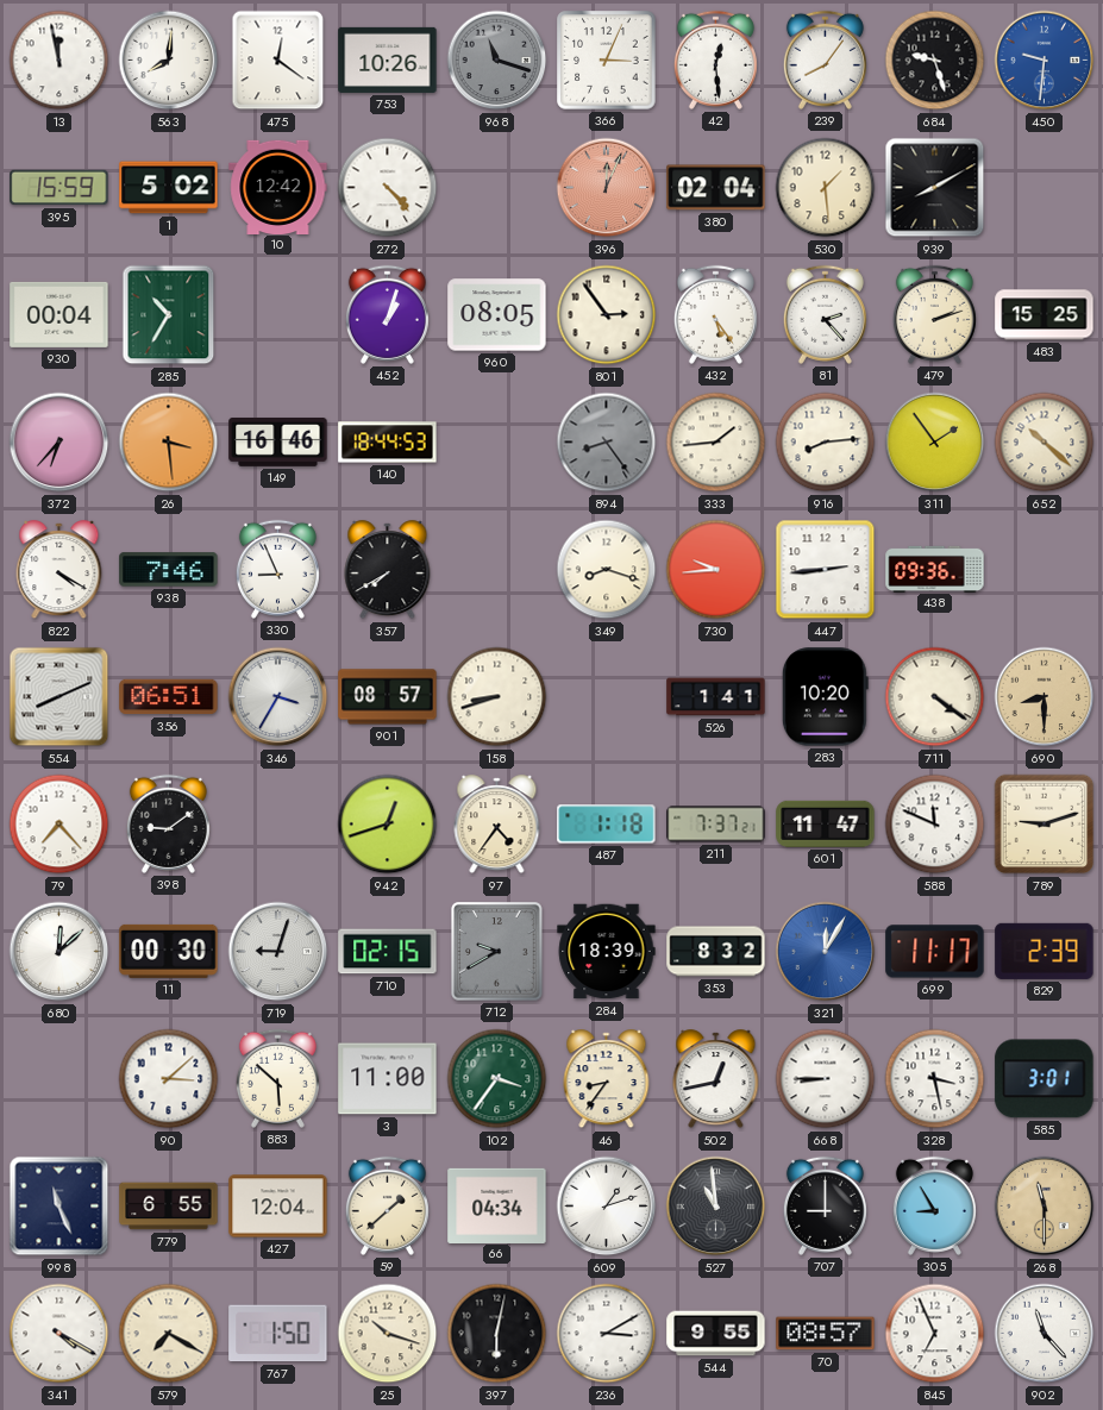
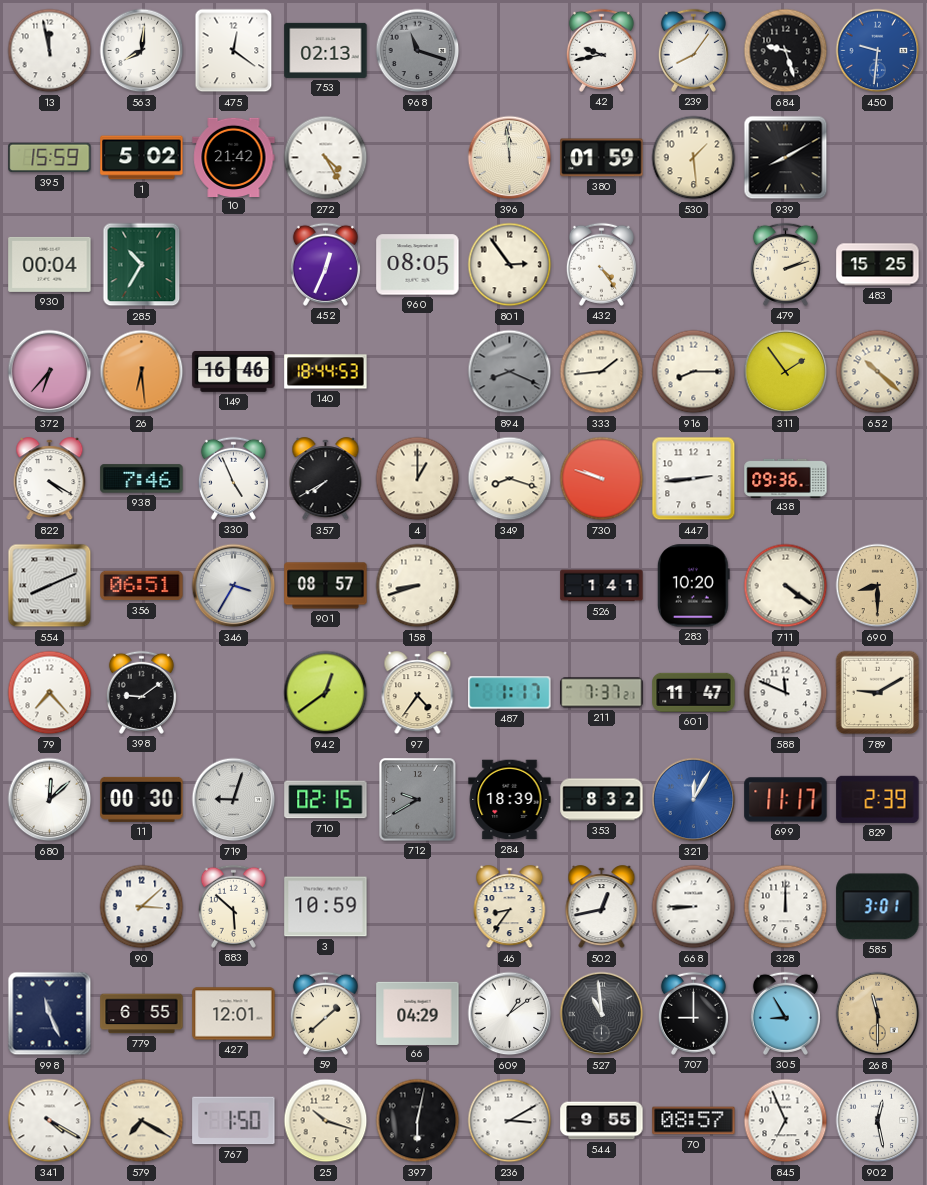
753: 10:26 -> 02:13
366: 3:04 -> none
42: 12:29 -> 9:43
10: 12:42 -> 21:42
272: 4:23 -> 4:25
396: 12:04 -> 11:59
396 dial: salmon -> cream
380: 02:04 -> 01:59
452: 1:03 -> 12:34
432: 5:24 -> 4:24
81: 2:23 -> none
26: 3:29 -> 6:29
894: 8:24 -> 8:19
916: 8:14 -> 8:15
330: 8:56 -> 4:56
4: none -> 1:00
730: 9:44 -> 9:48
942: 12:42 -> 12:39
487: 1:18 -> 1:17
789: 9:12 -> 9:10
3: 11:00 -> 10:59
102: 3:36 -> none
328: 3:28 -> 12:00
427: 12:04 -> 12:01
66: 04:34 -> 04:29
609: 1:12 -> 1:09
902: 11:23 -> 12:28
